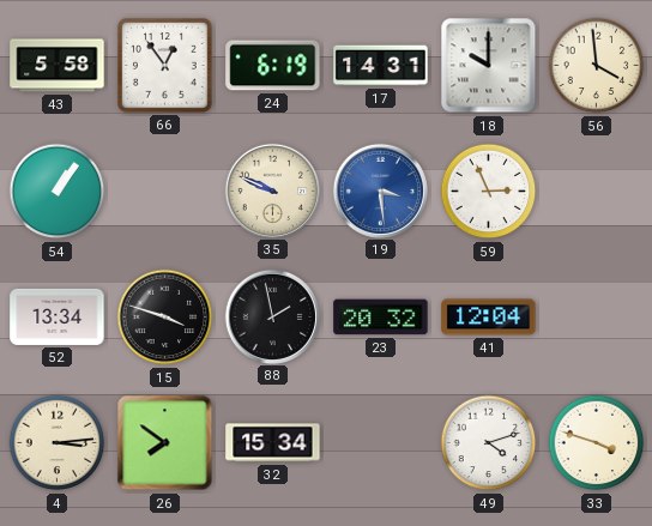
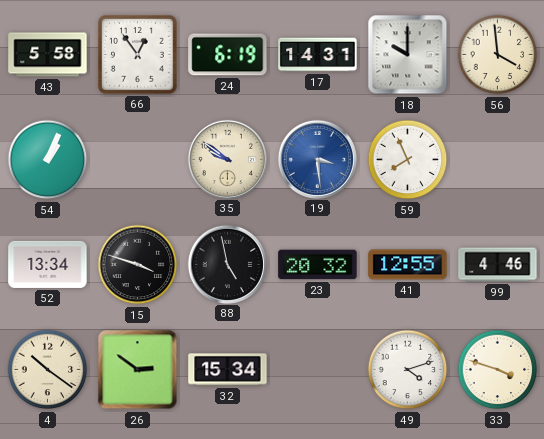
54: 1:06 -> 1:04
35: 9:49 -> 9:51
59: 2:56 -> 7:56
88: 1:58 -> 4:58
41: 12:04 -> 12:55
99: none -> 4:46
4: 3:14 -> 10:21
26: 7:51 -> 2:51
